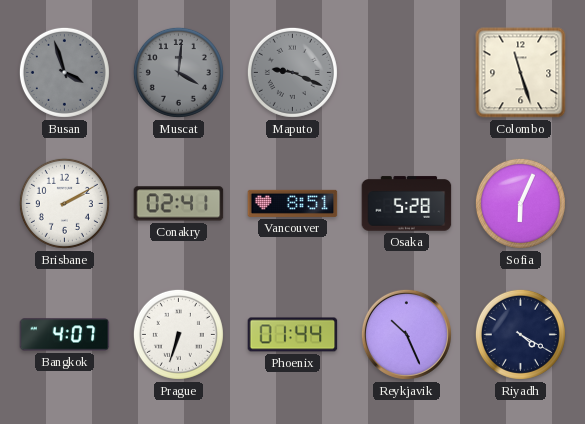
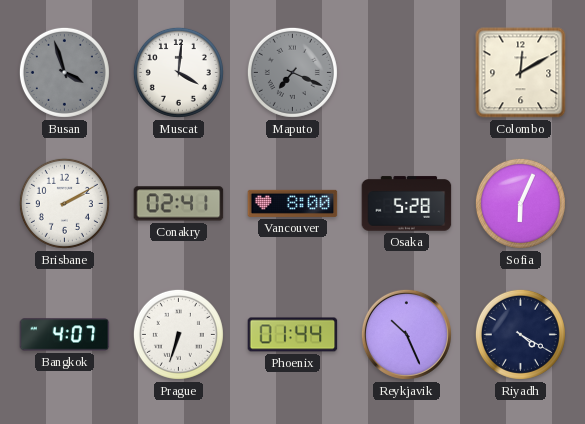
Muscat dial: grey -> white
Maputo: 9:19 -> 7:19
Colombo: 11:27 -> 12:10
Vancouver: 8:51 -> 8:00
